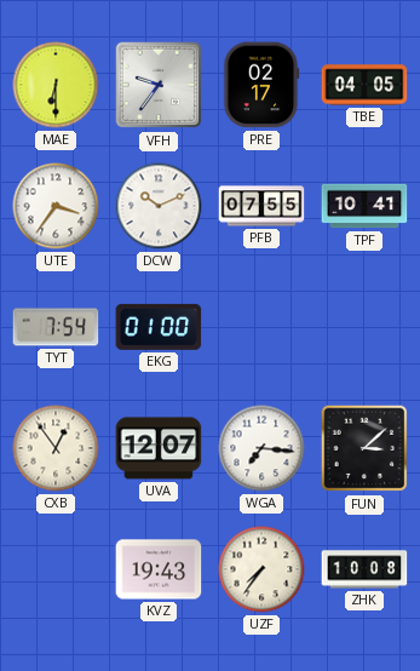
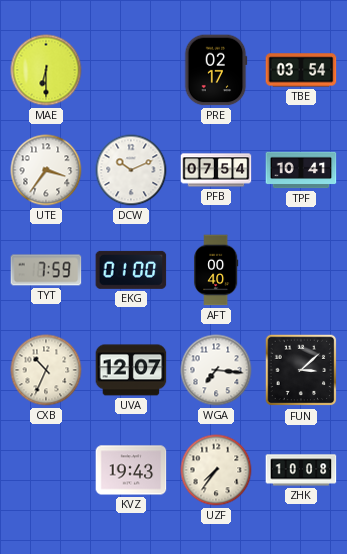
VFH: 9:36 -> none
TBE: 04:05 -> 03:54
PFB: 07:55 -> 07:54
TYT: 7:54 -> 7:59
AFT: none -> 00:40
CXB: 12:54 -> 10:34
